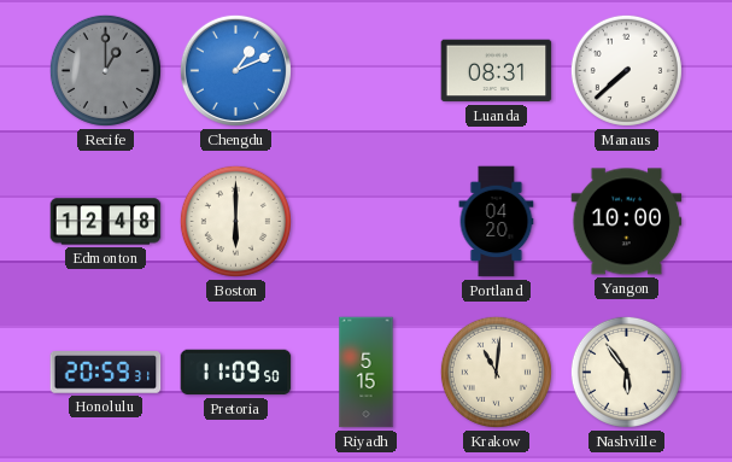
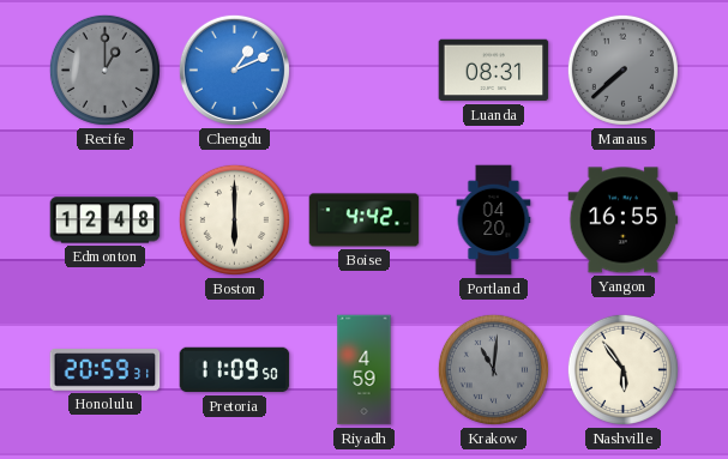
Manaus dial: white -> grey
Boise: none -> 4:42
Yangon: 10:00 -> 16:55
Riyadh: 5:15 -> 4:59
Krakow dial: cream -> grey
